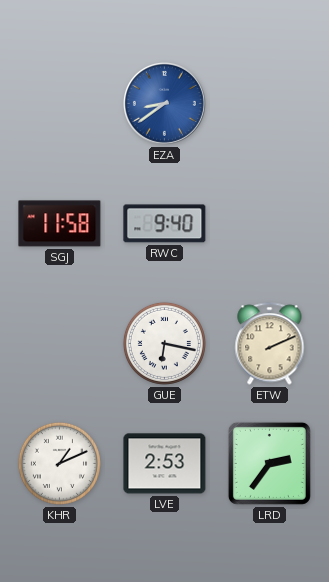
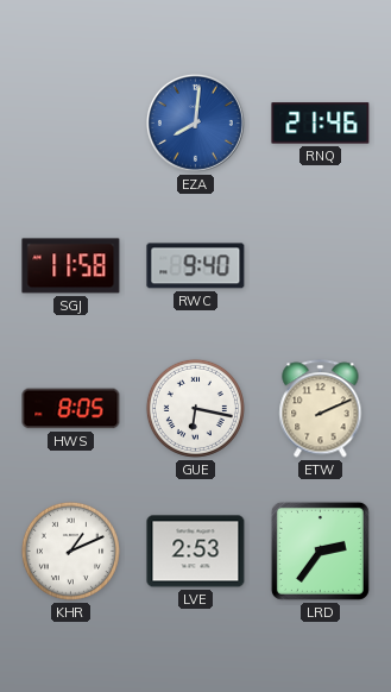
EZA: 8:39 -> 8:01
RNQ: none -> 21:46
HWS: none -> 8:05
